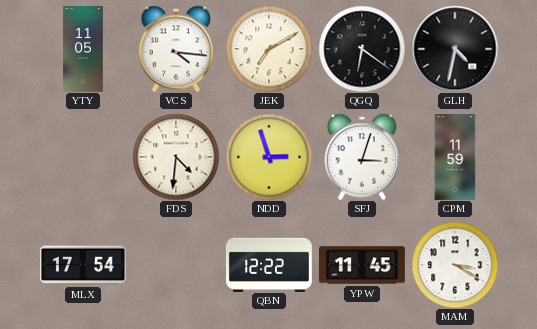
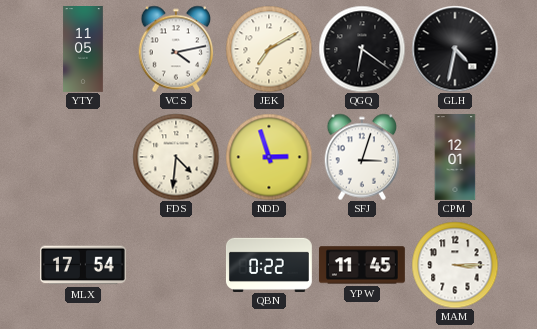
VCS: 4:16 -> 4:13
CPM: 11:59 -> 12:01
QBN: 12:22 -> 0:22
MAM: 3:20 -> 3:15
